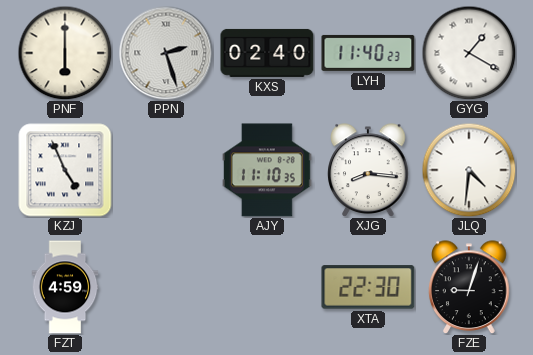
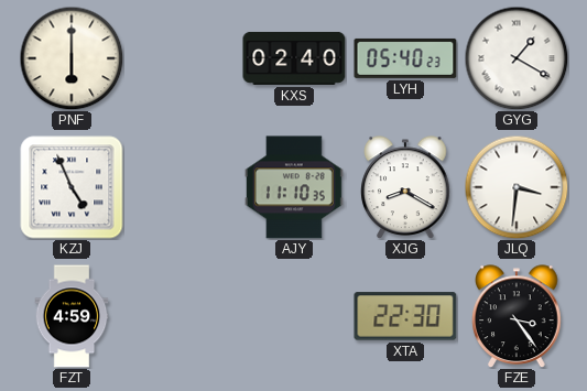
PPN: 2:27 -> none
LYH: 11:40 -> 05:40
XJG: 8:16 -> 8:20
JLQ: 4:31 -> 3:31
FZE: 9:03 -> 3:24
